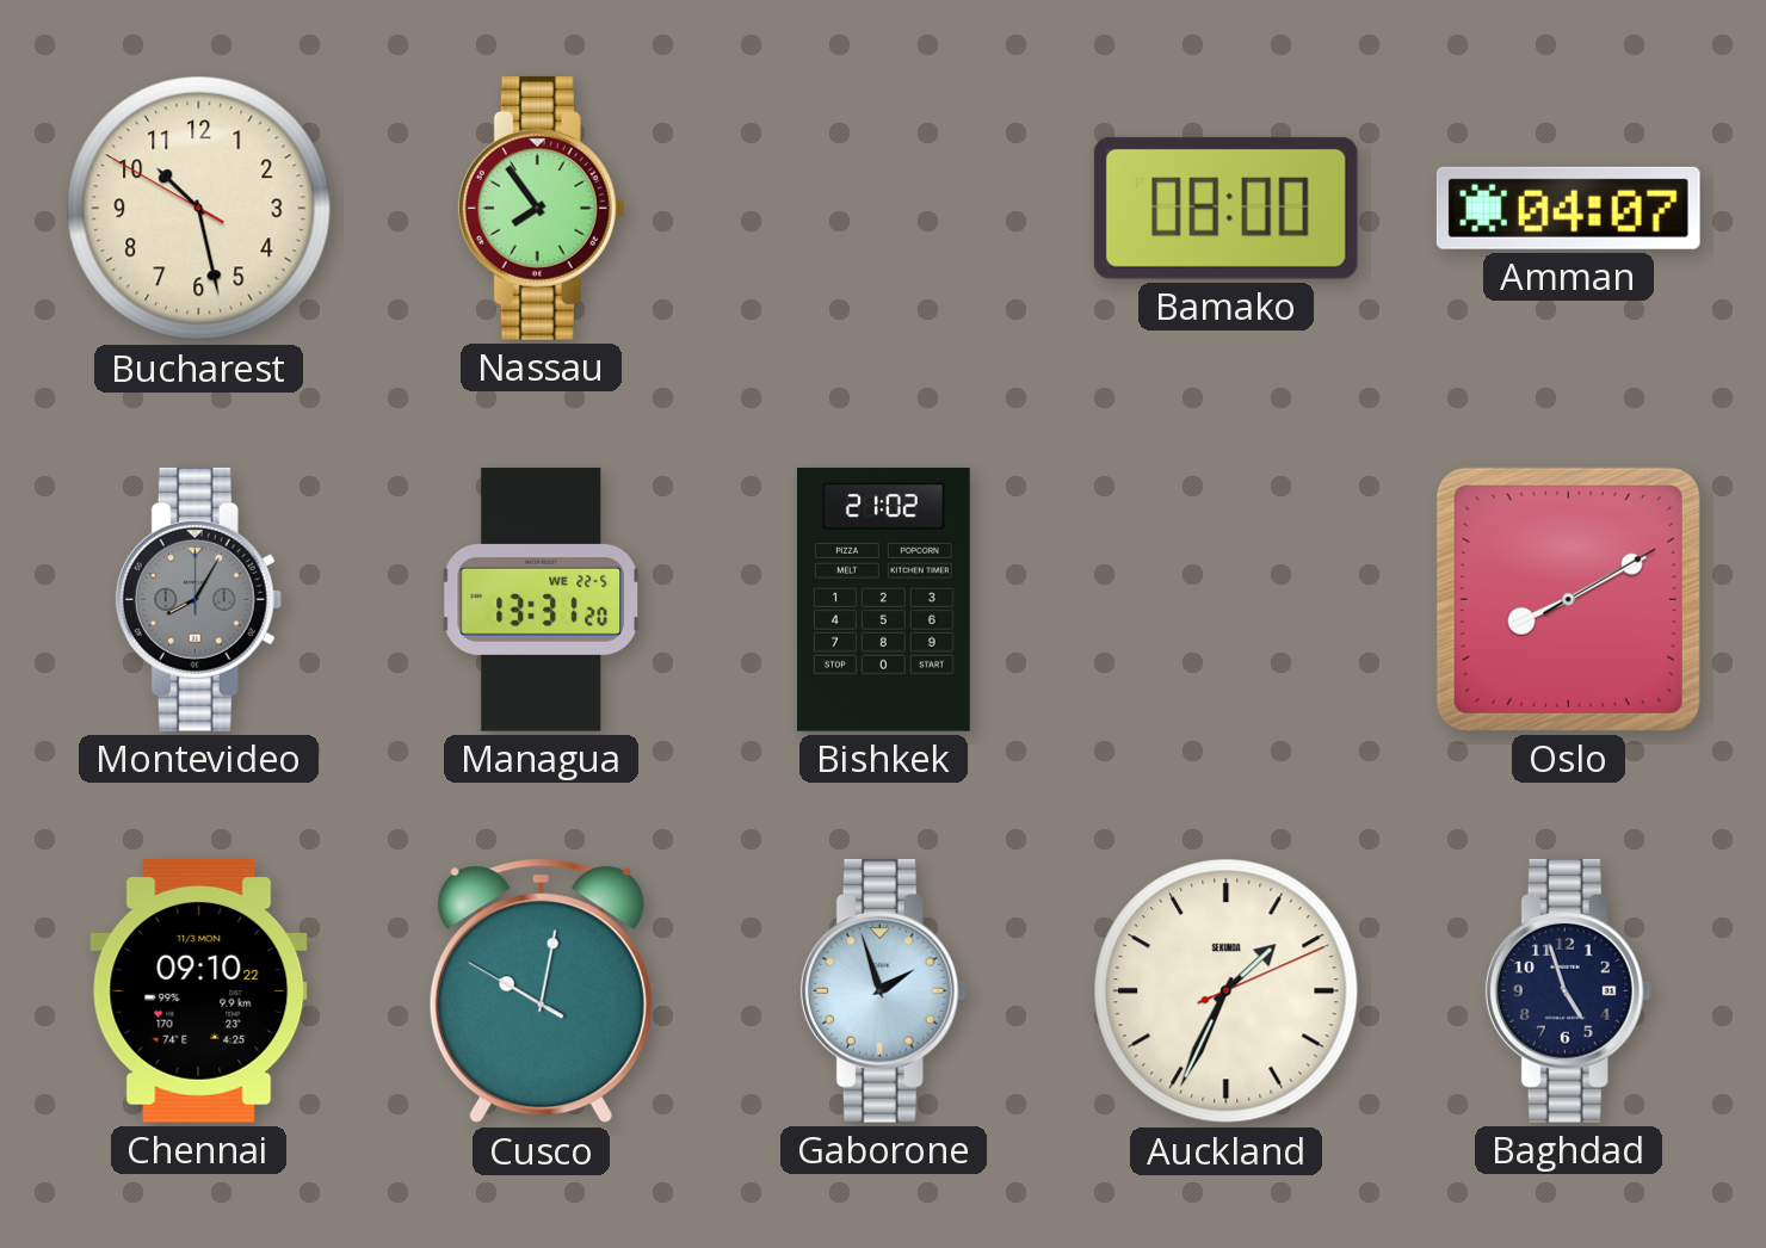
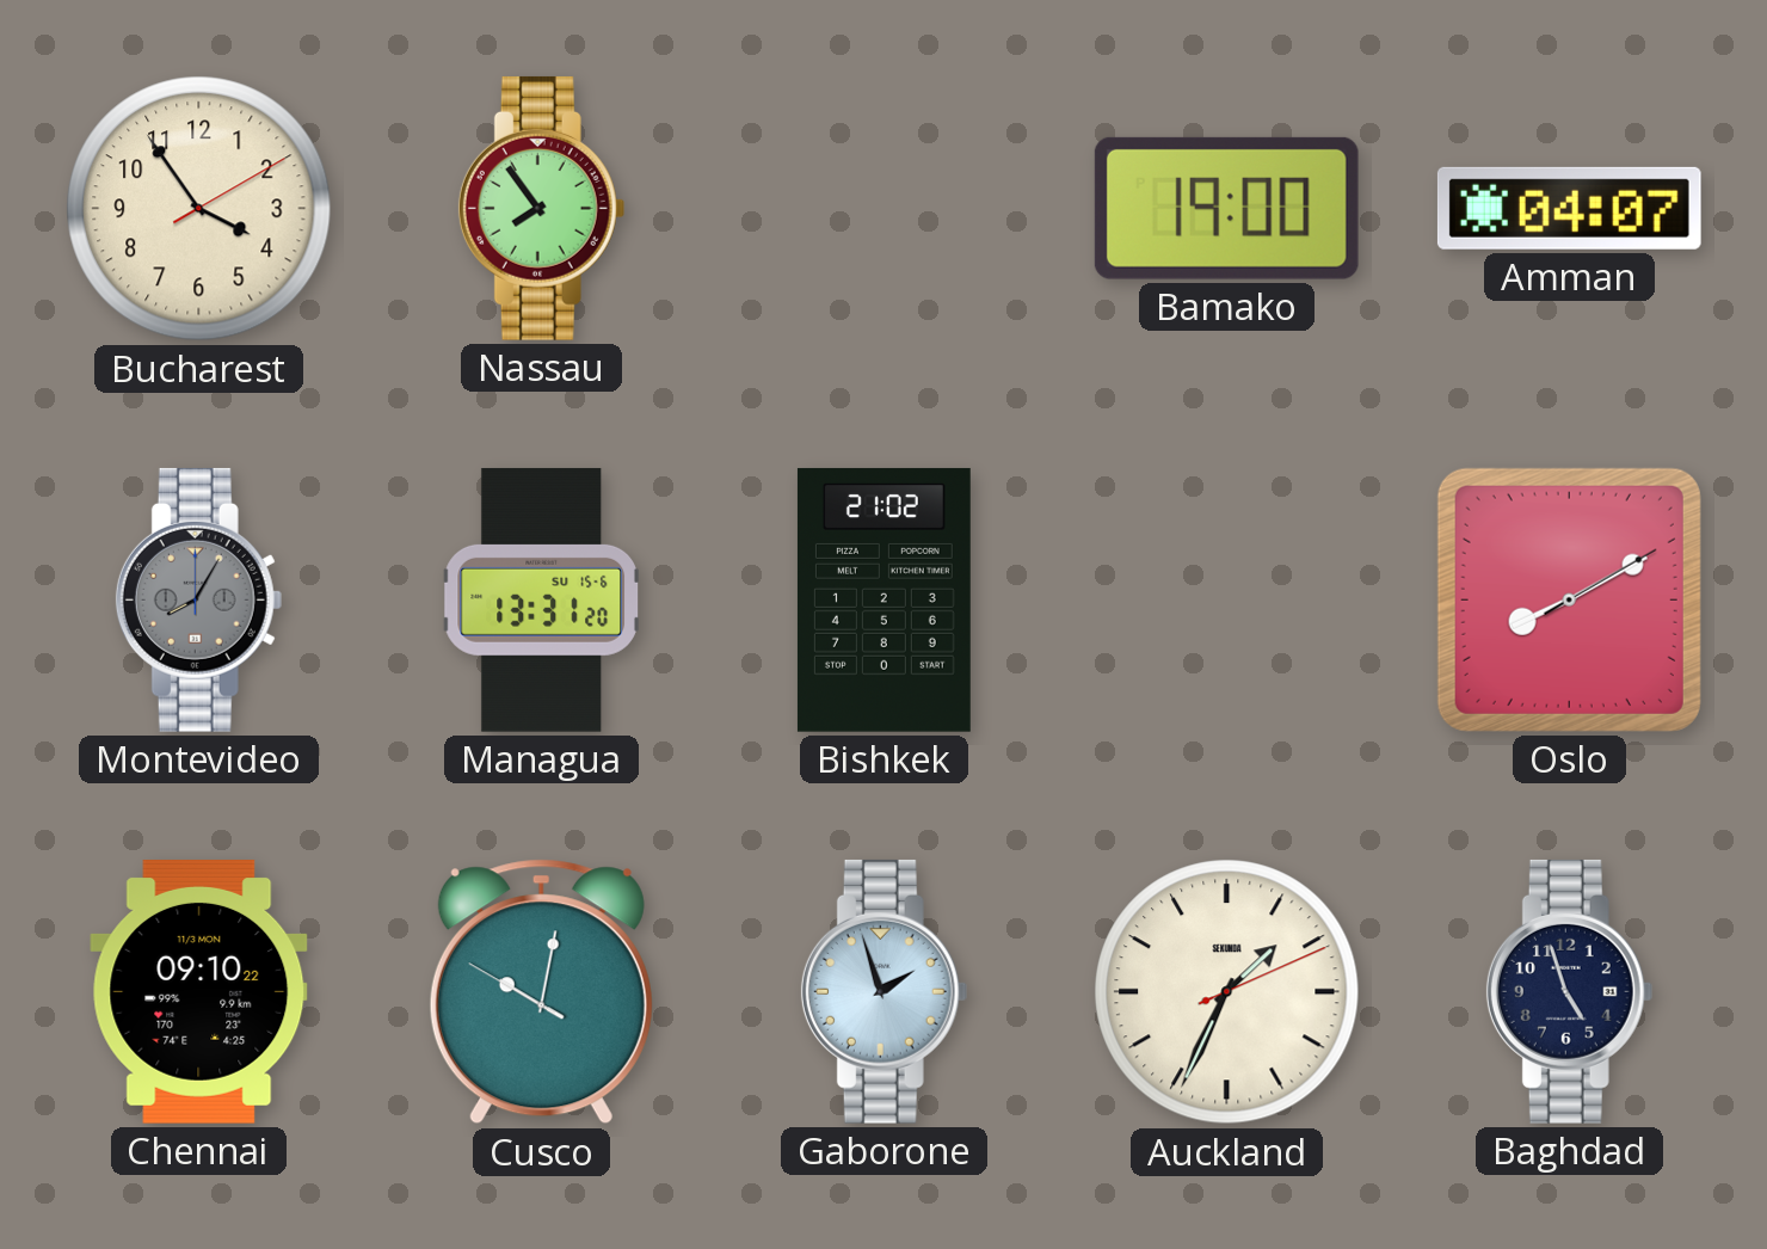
Bucharest: 10:27 -> 3:54
Bamako: 08:00 -> 19:00
Managua date: WE 22-5 -> SU 15-6
